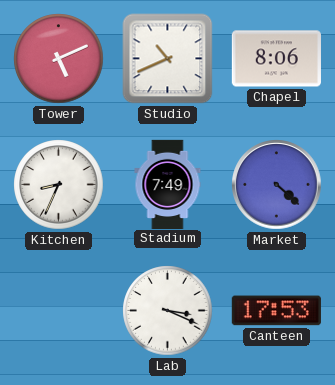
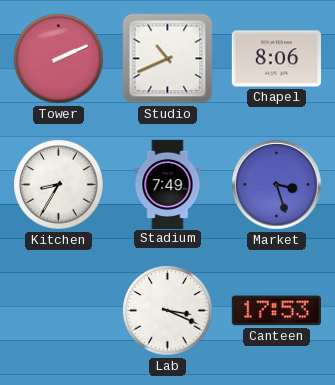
Tower: 5:11 -> 2:11
Kitchen: 8:34 -> 8:35
Market: 4:22 -> 3:27
